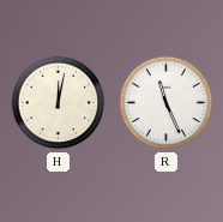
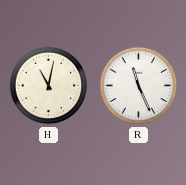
H: 12:02 -> 11:02
